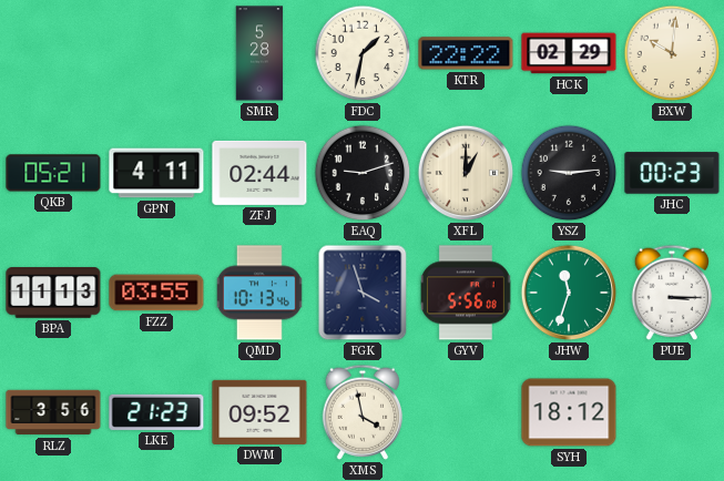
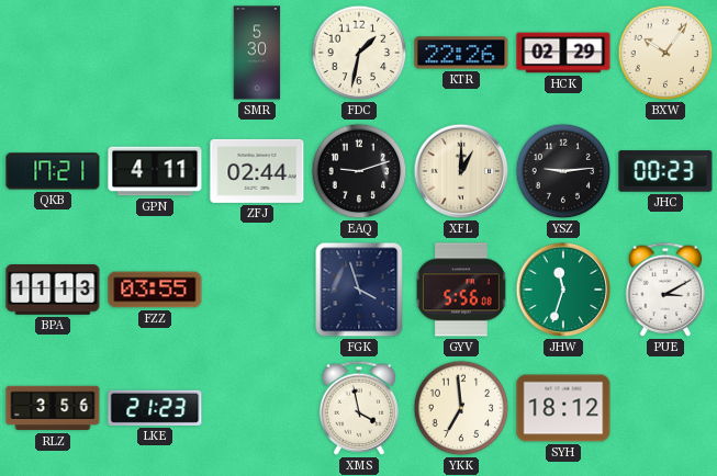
SMR: 5:28 -> 5:30
KTR: 22:22 -> 22:26
BXW: 10:01 -> 10:06
QKB: 05:21 -> 17:21
QMD: 10:13 -> none
PUE: 3:15 -> 3:10
DWM: 09:52 -> none
YKK: none -> 6:59
